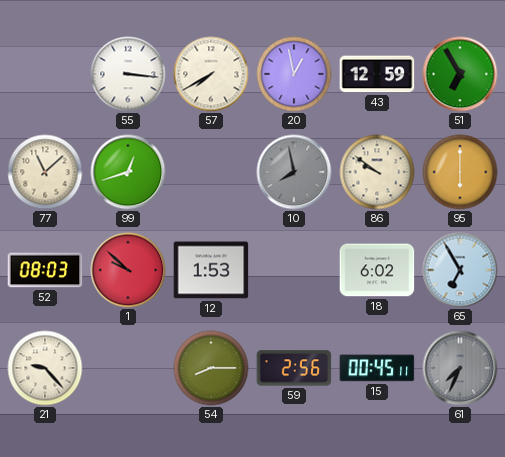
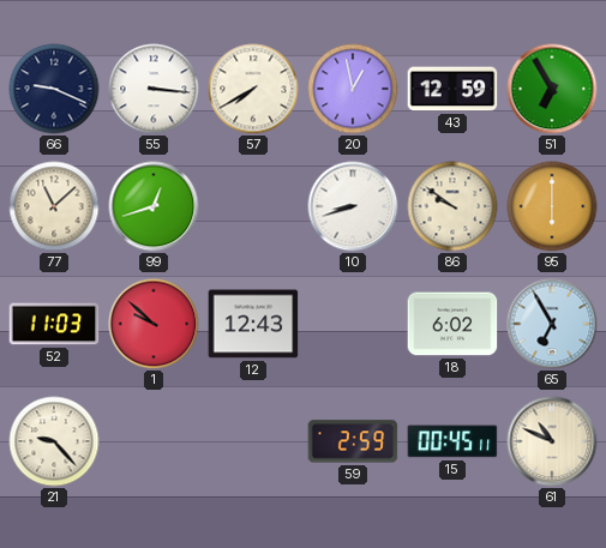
66: none -> 9:19
10: 7:58 -> 8:42
10 dial: grey -> white
52: 08:03 -> 11:03
12: 1:53 -> 12:43
54: 8:15 -> none
59: 2:56 -> 2:59
61: 7:34 -> 10:49
61 dial: grey -> cream
